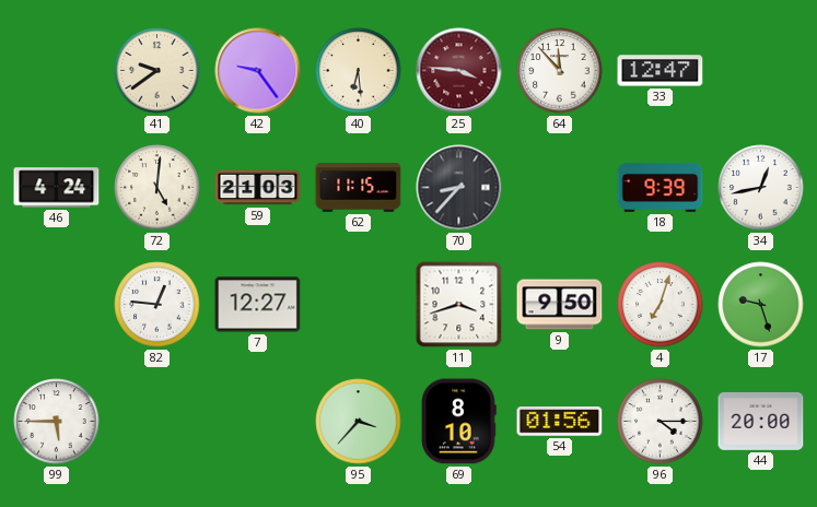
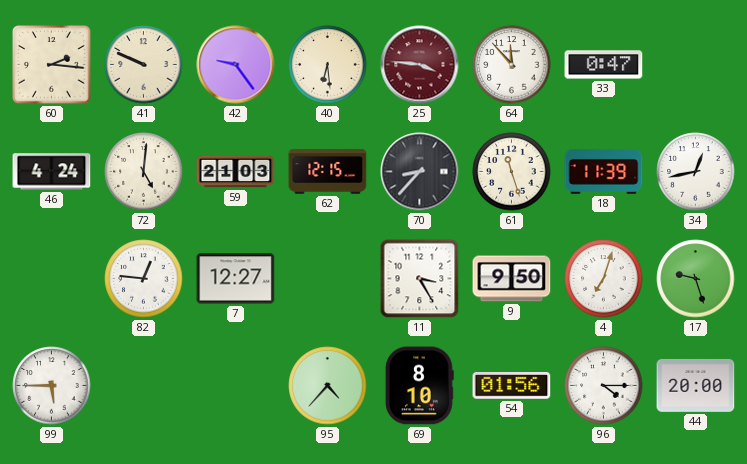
60: none -> 2:16
41: 9:39 -> 9:49
33: 12:47 -> 0:47
62: 11:15 -> 12:15
61: none -> 11:27
18: 9:39 -> 11:39
11: 3:42 -> 3:25
95: 3:37 -> 4:37
